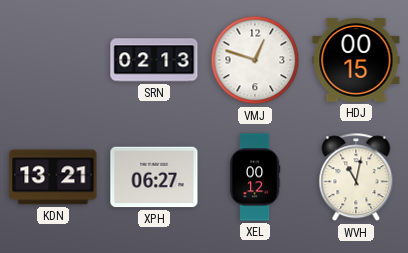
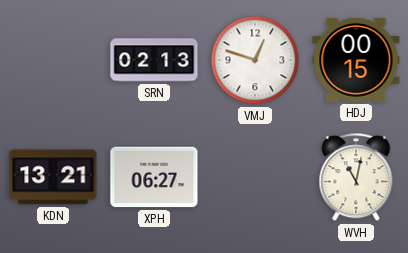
XEL: 00:12 -> none
